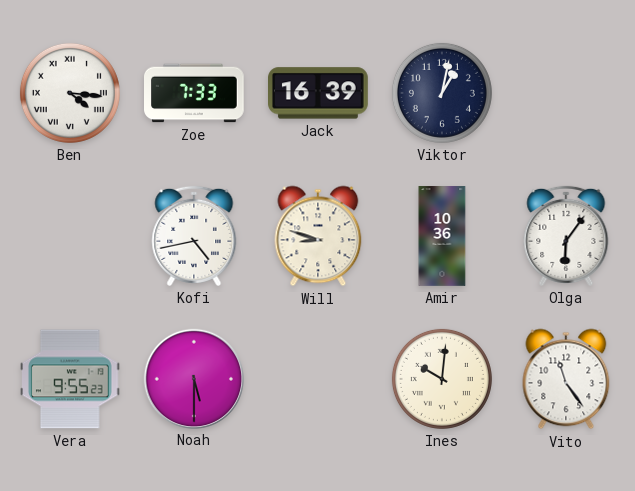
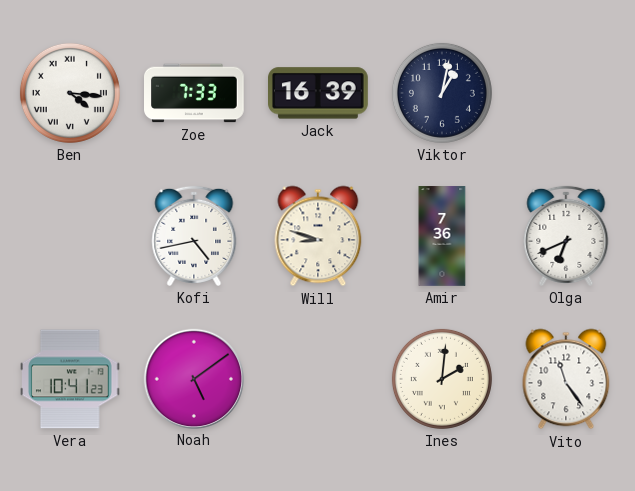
Amir: 10:36 -> 7:36
Olga: 6:06 -> 6:41
Vera: 9:55 -> 10:41
Noah: 5:30 -> 5:09
Ines: 10:01 -> 2:01
